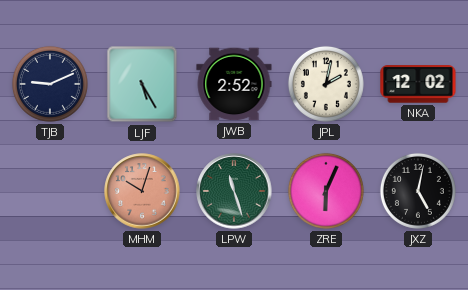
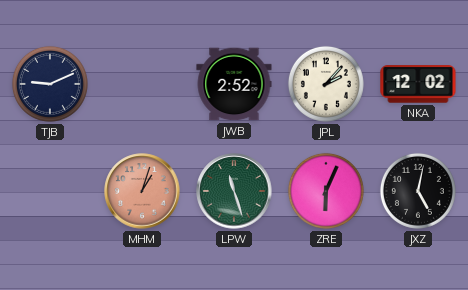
LJF: 5:25 -> none
JPL: 2:02 -> 2:07
MHM: 10:03 -> 1:03
